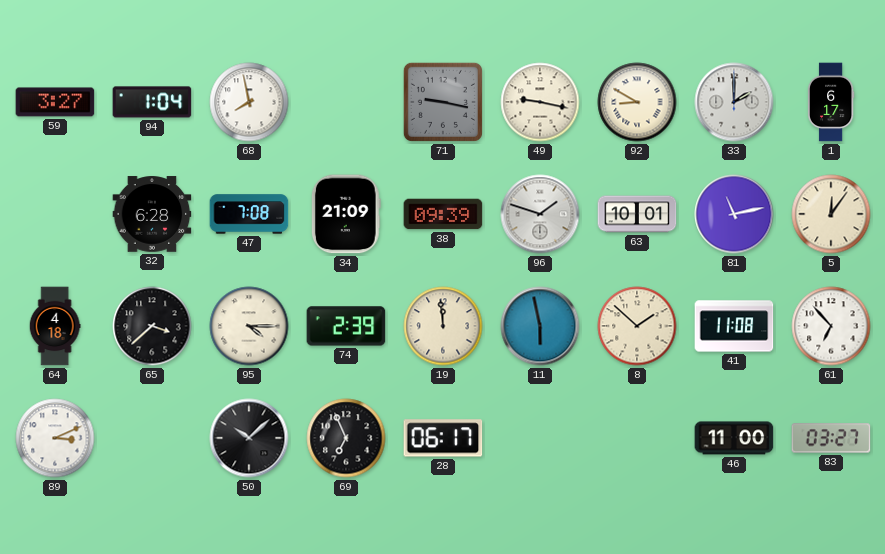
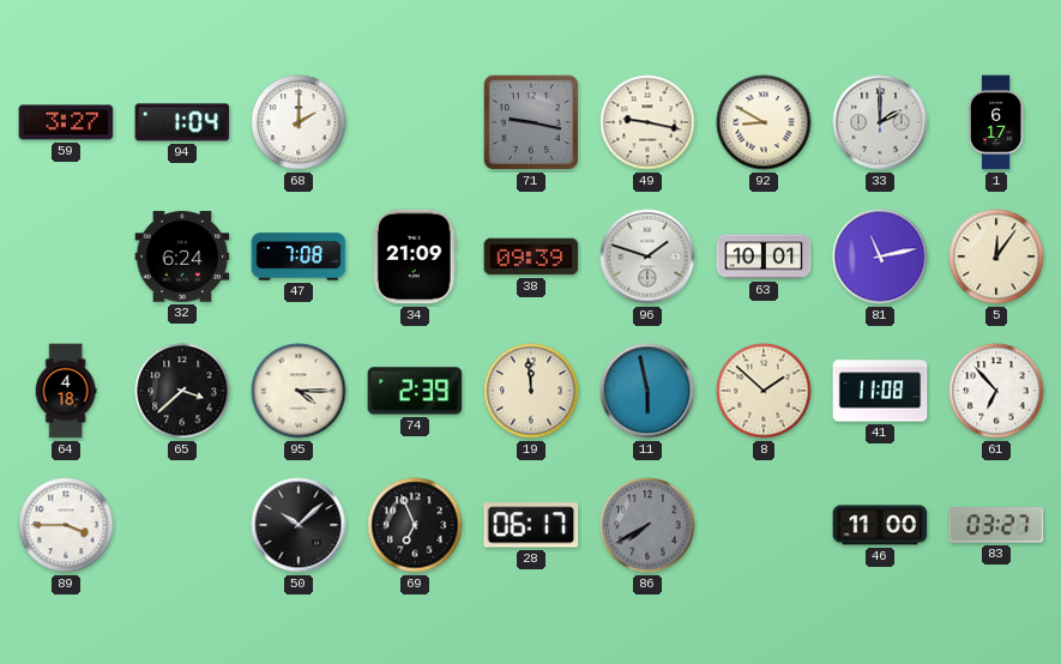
68: 7:58 -> 2:00
32: 6:28 -> 6:24
89: 3:11 -> 3:45
86: none -> 7:40
